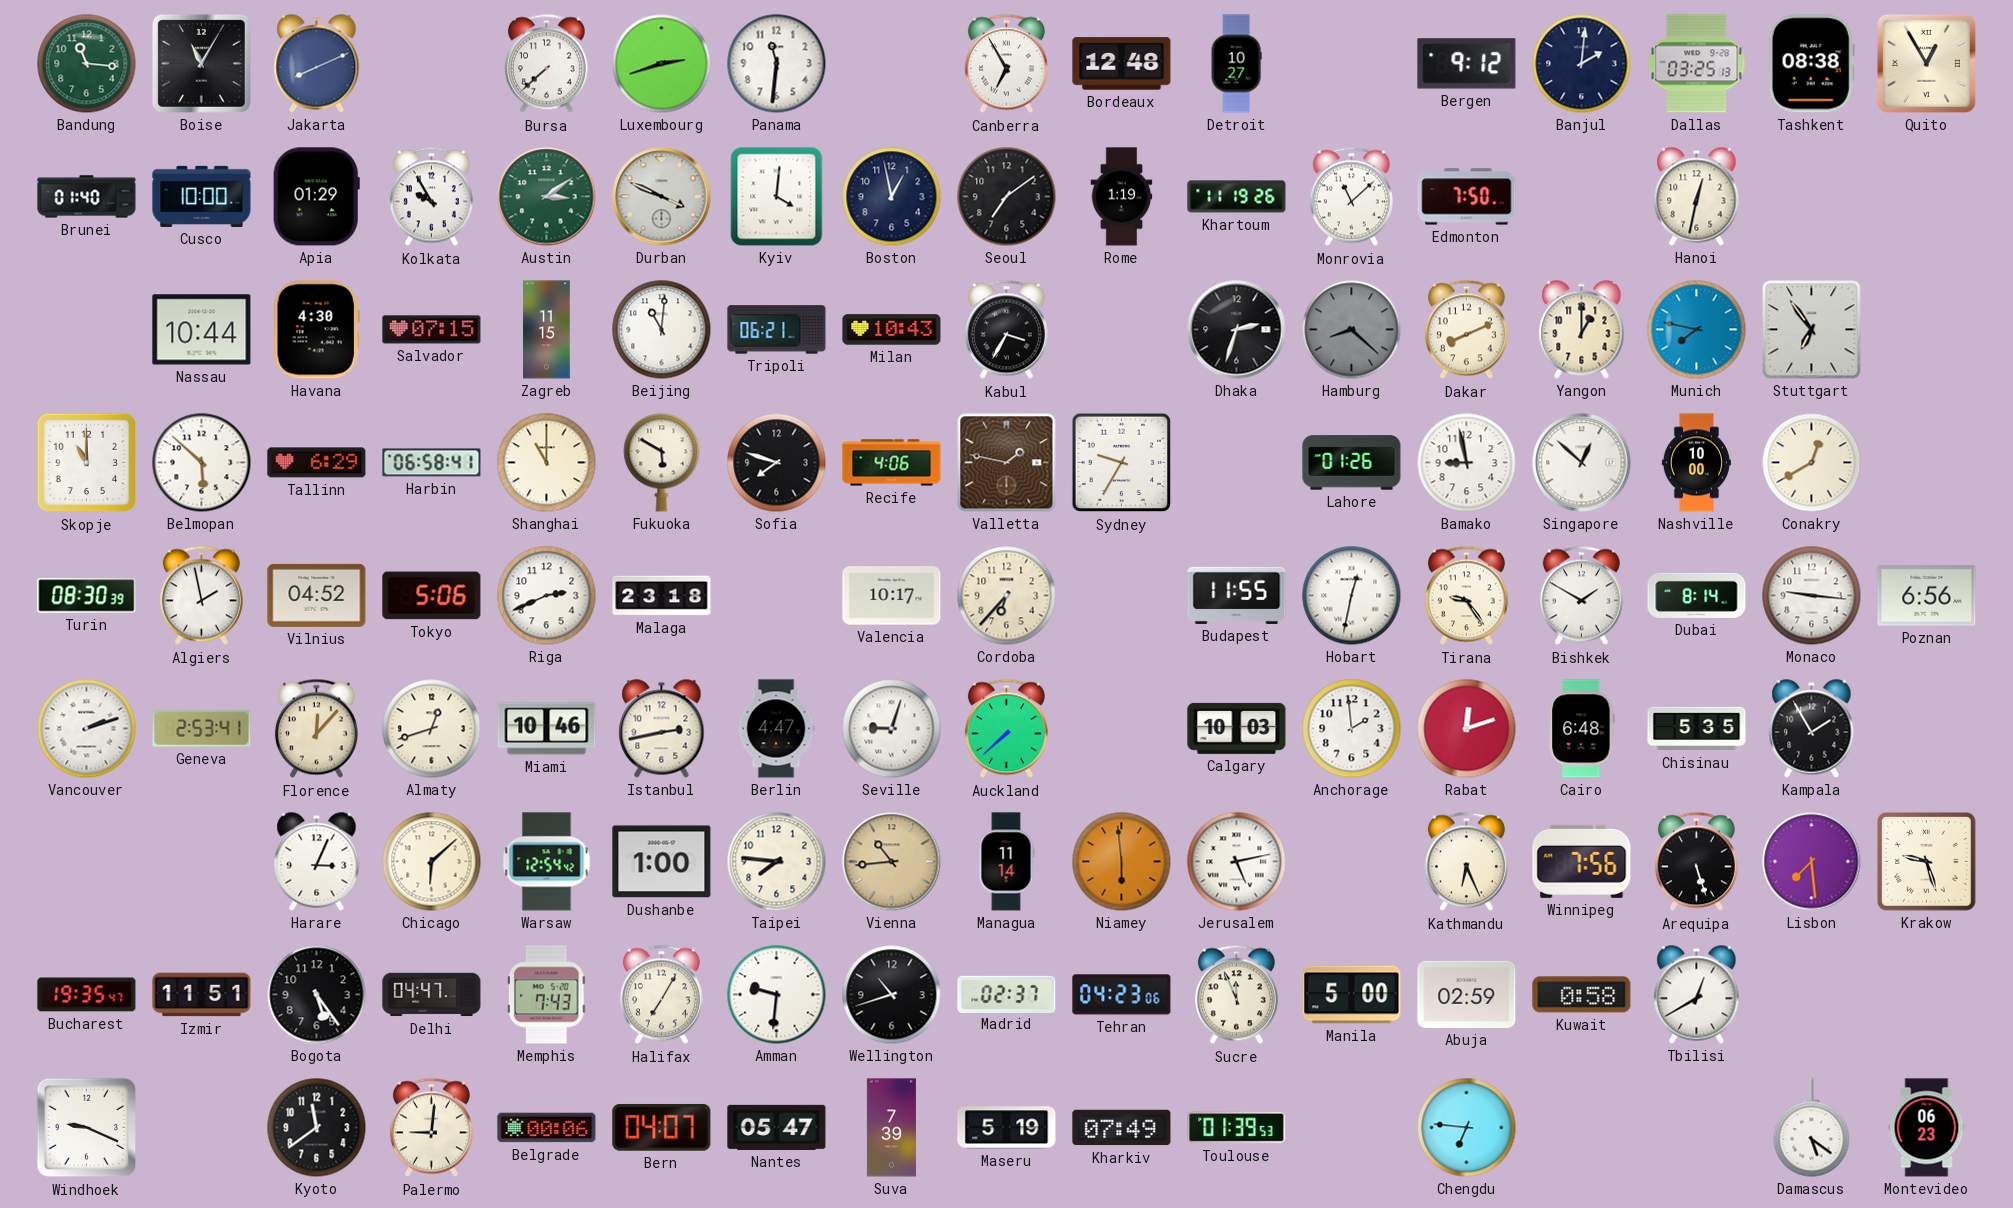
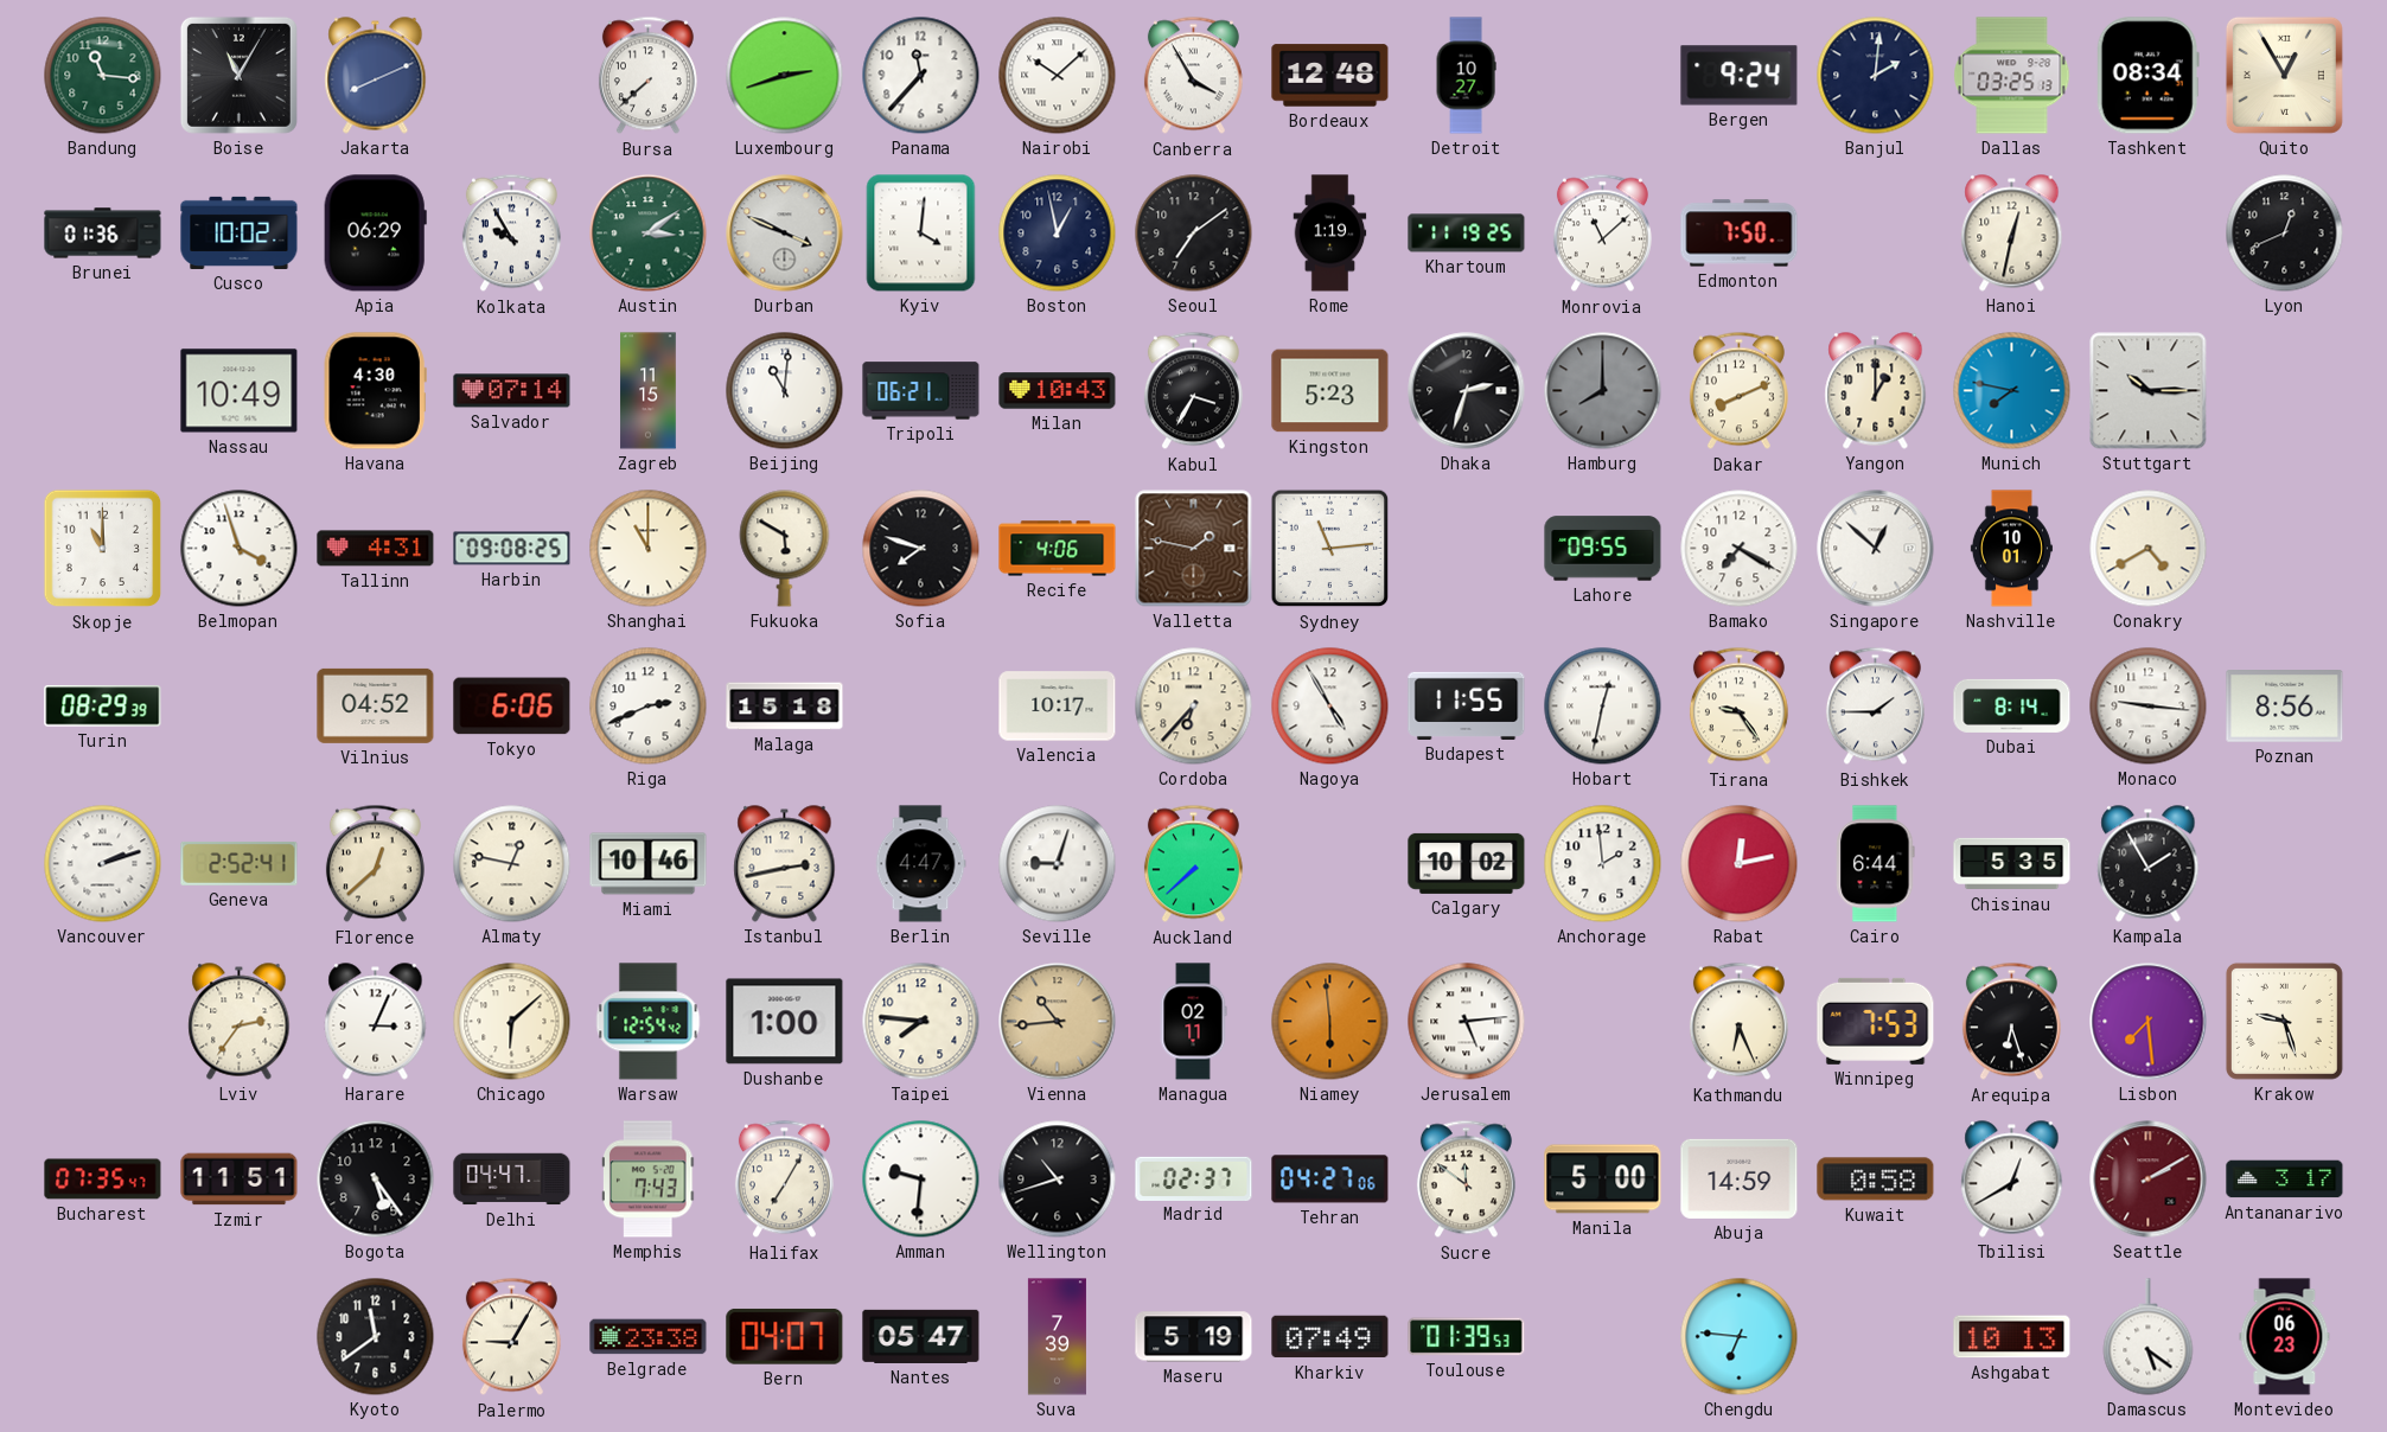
Panama: 11:31 -> 11:37
Nairobi: none -> 10:08
Canberra: 6:55 -> 3:55
Bergen: 9:12 -> 9:24
Tashkent: 08:38 -> 08:34
Brunei: 01:40 -> 01:36
Cusco: 10:00 -> 10:02
Apia: 01:29 -> 06:29
Khartoum: 11:19:26 -> 11:19:25
Lyon: none -> 12:41
Nassau: 10:44 -> 10:49
Salvador: 07:15 -> 07:14
Kingston: none -> 5:23
Hamburg: 8:22 -> 8:00
Stuttgart: 6:54 -> 10:15
Belmopan: 5:52 -> 3:57
Tallinn: 6:29 -> 4:31
Harbin: 06:58 -> 09:08
Sydney: 9:35 -> 11:14
Lahore: 01:26 -> 09:55
Bamako: 8:58 -> 7:20
Nashville: 10:00 -> 10:01
Conakry: 12:40 -> 4:40
Turin: 08:30 -> 08:29
Algiers: 1:58 -> none
Tokyo: 5:06 -> 6:06
Malaga: 23:18 -> 15:18
Nagoya: none -> 4:55
Bishkek: 1:50 -> 1:45
Poznan: 6:56 -> 8:56
Geneva: 2:53 -> 2:52
Florence: 12:07 -> 12:38
Almaty: 12:42 -> 12:47
Calgary: 10:03 -> 10:02
Rabat: 12:12 -> 12:13
Cairo: 6:48 -> 6:44
Lviv: none -> 2:36
Managua: 11:14 -> 02:11
Jerusalem: 5:13 -> 5:14
Winnipeg: 7:56 -> 7:53
Arequipa: 5:27 -> 6:27
Bucharest: 19:35 -> 07:35
Tehran: 04:23 -> 04:27
Sucre: 11:56 -> 11:51
Abuja: 02:59 -> 14:59
Seattle: none -> 2:10
Antananarivo: none -> 3:17
Windhoek: 9:19 -> none
Palermo: 9:01 -> 9:05
Belgrade: 00:06 -> 23:38
Ashgabat: none -> 10:13
